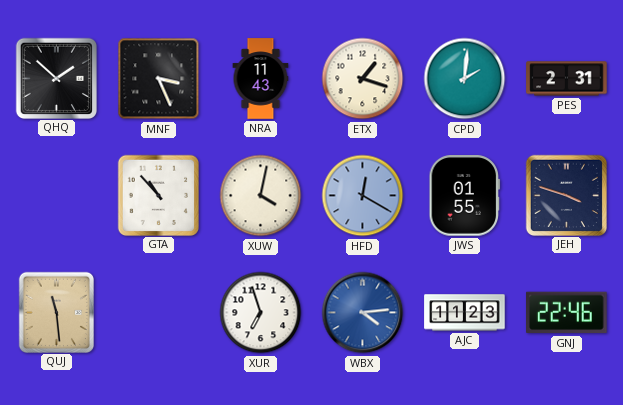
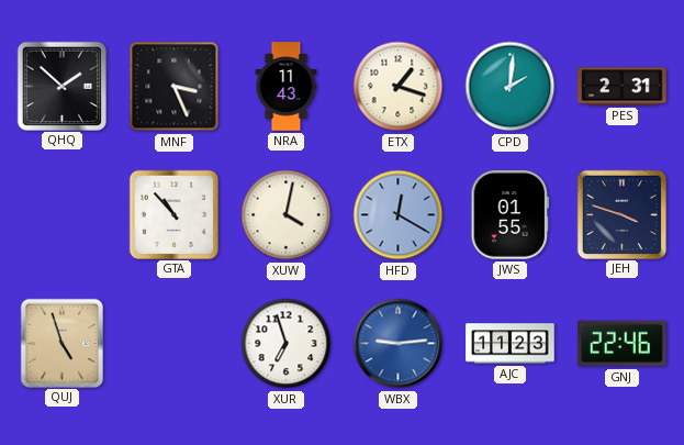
QUJ: 11:29 -> 4:57
WBX: 4:14 -> 9:14
